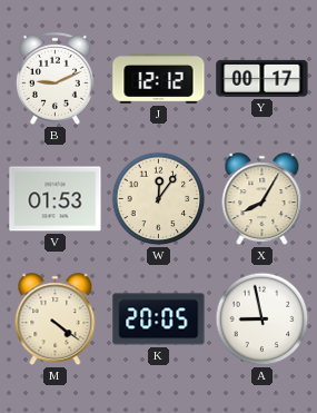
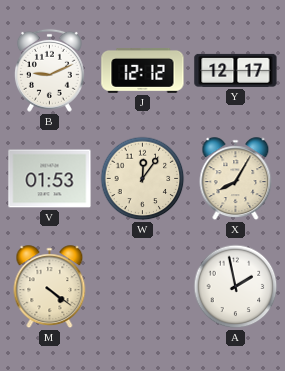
Y: 00:17 -> 12:17
K: 20:05 -> none
A: 8:58 -> 1:58
